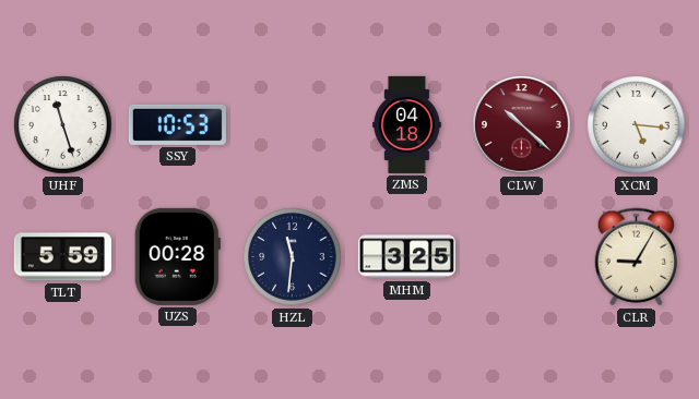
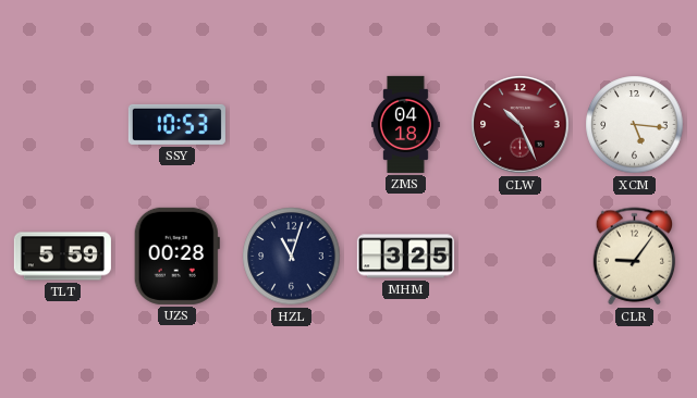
UHF: 11:27 -> none
CLW: 10:22 -> 10:26
HZL: 11:31 -> 11:03
CLR: 9:05 -> 9:06
